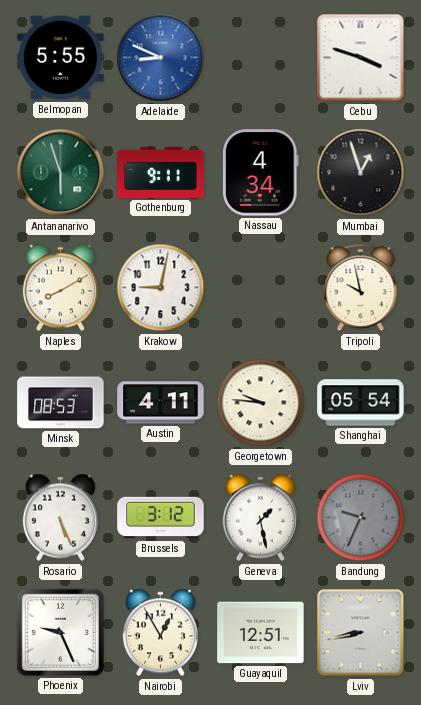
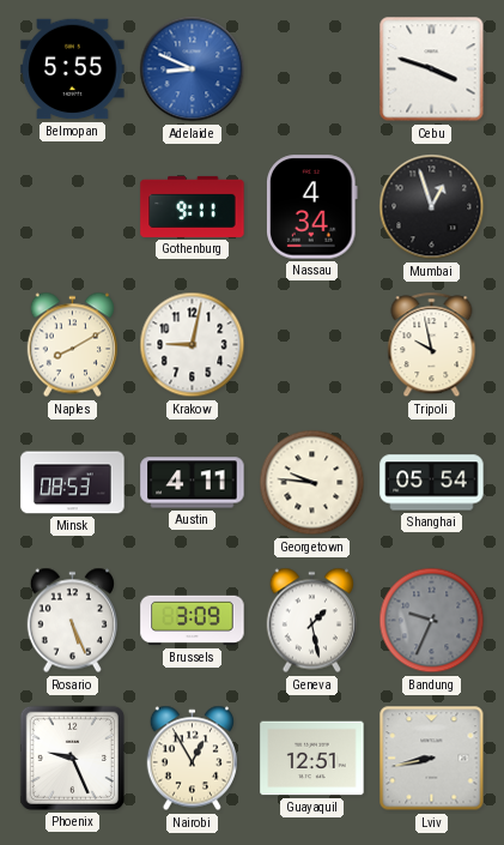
Antananarivo: 5:57 -> none
Brussels: 3:12 -> 3:09
